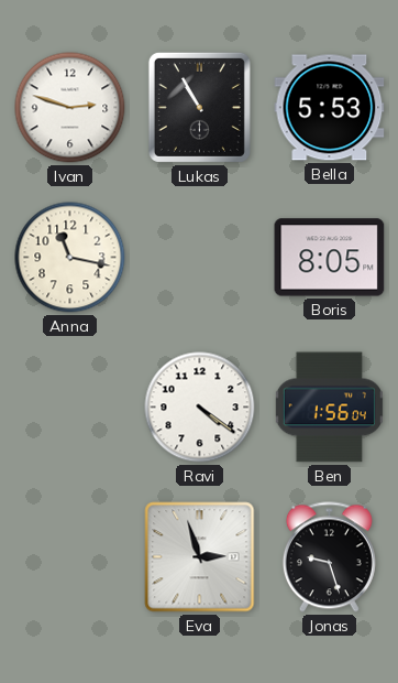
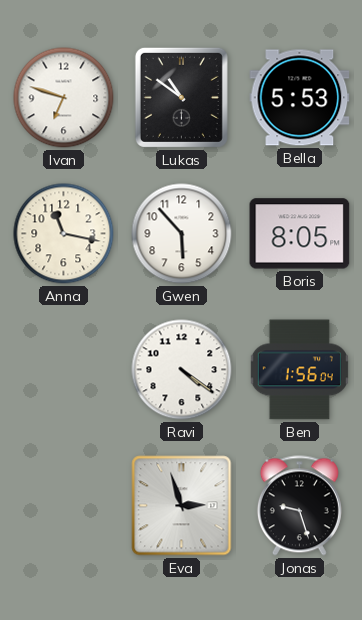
Ivan: 2:48 -> 6:48
Lukas: 10:55 -> 10:51
Gwen: none -> 5:53
